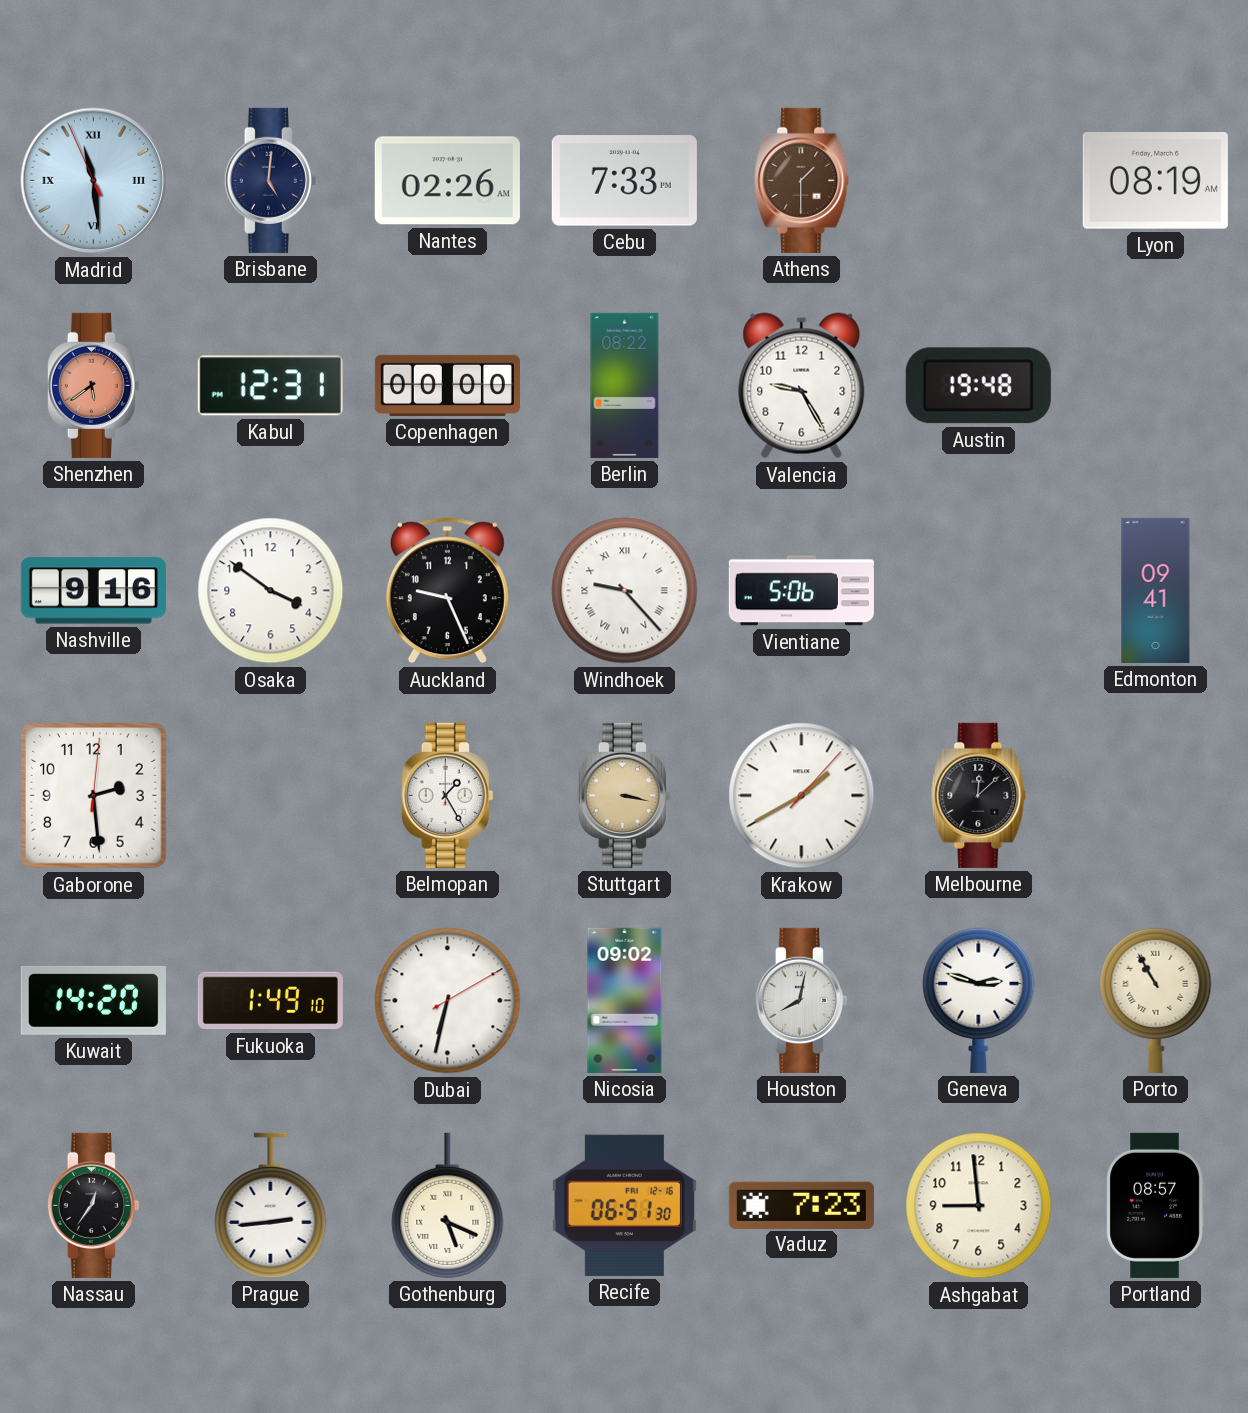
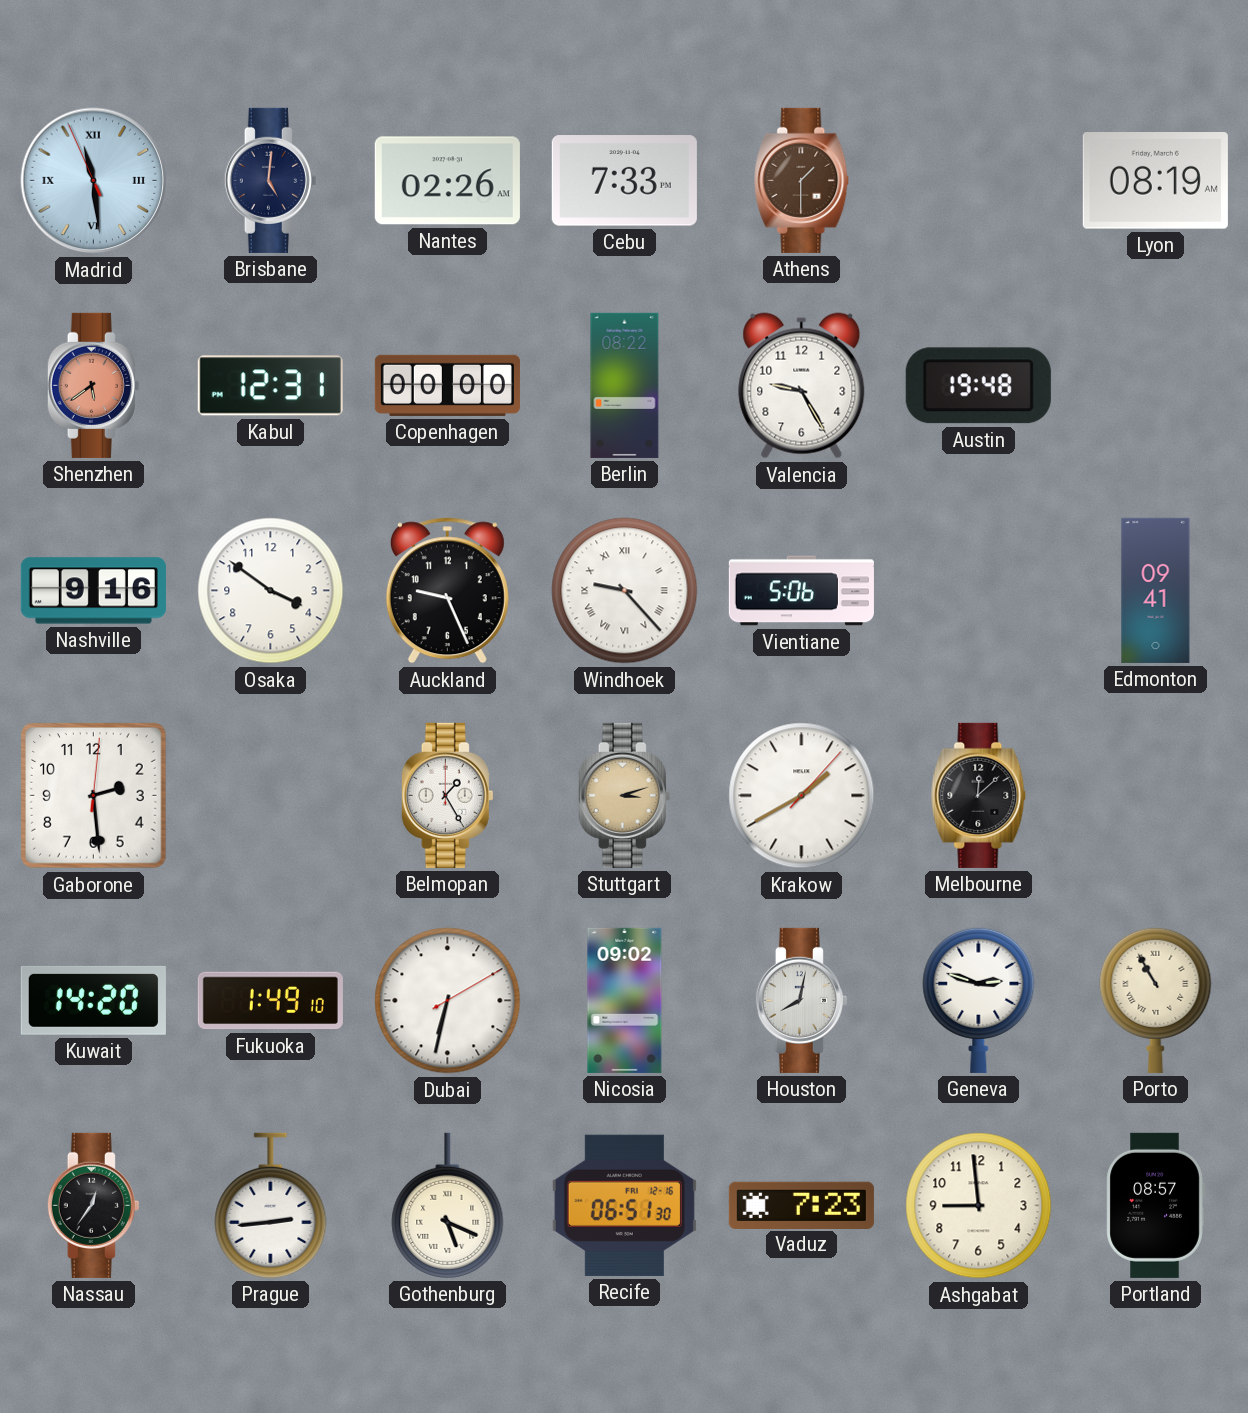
Stuttgart: 3:17 -> 3:12
